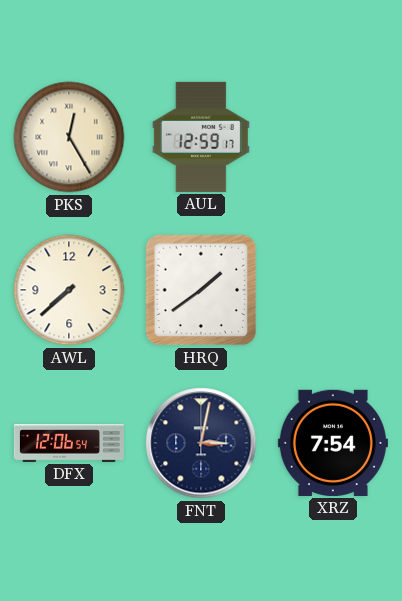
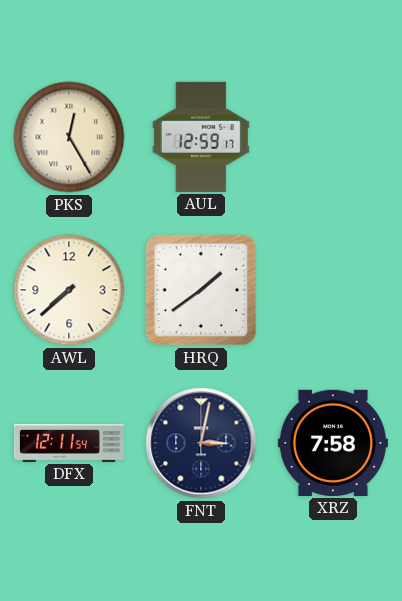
DFX: 12:06 -> 12:11
XRZ: 7:54 -> 7:58
